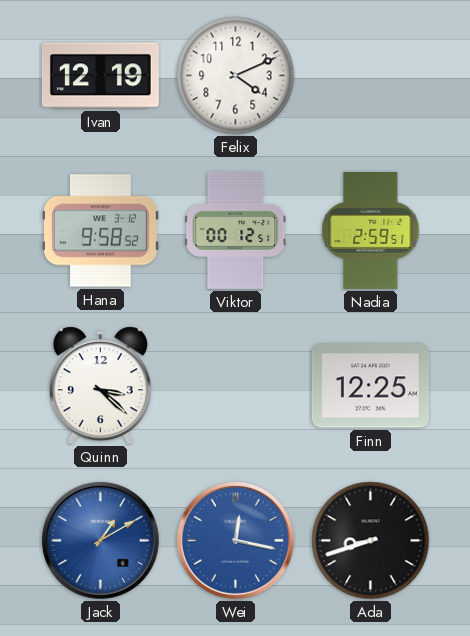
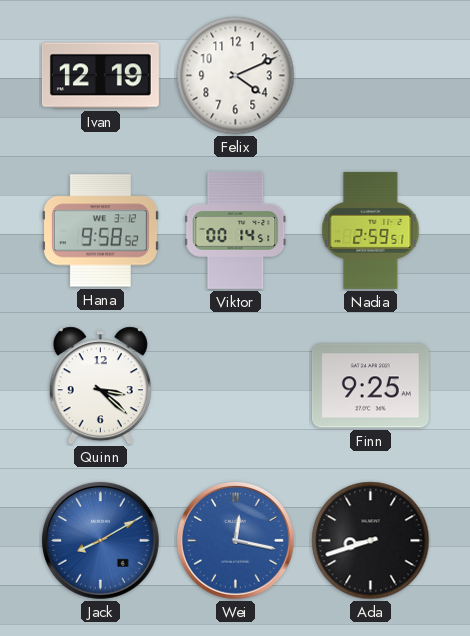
Viktor: 00:12 -> 00:14
Finn: 12:25 -> 9:25
Jack: 1:10 -> 8:10
